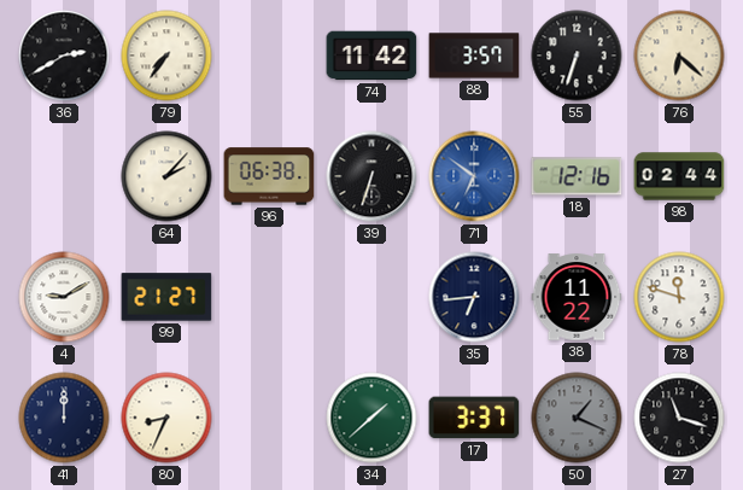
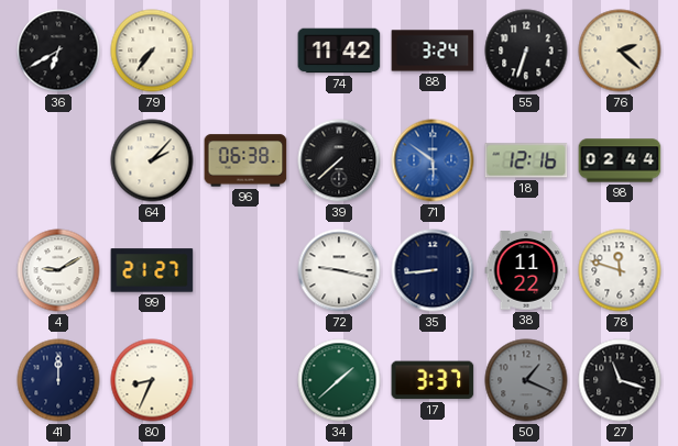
36: 2:40 -> 6:40
88: 3:57 -> 3:24
76: 6:22 -> 2:22
39: 6:33 -> 7:38
71: 6:51 -> 5:51
72: none -> 9:17
35: 6:44 -> 8:44
